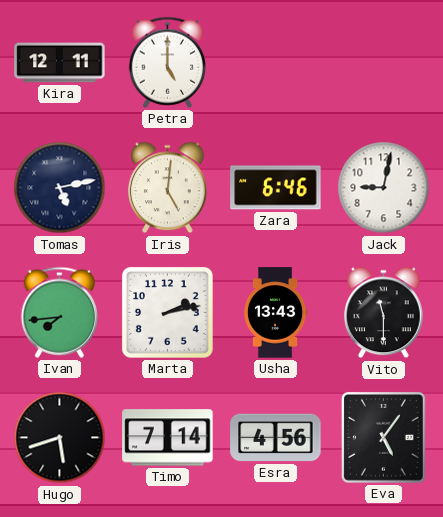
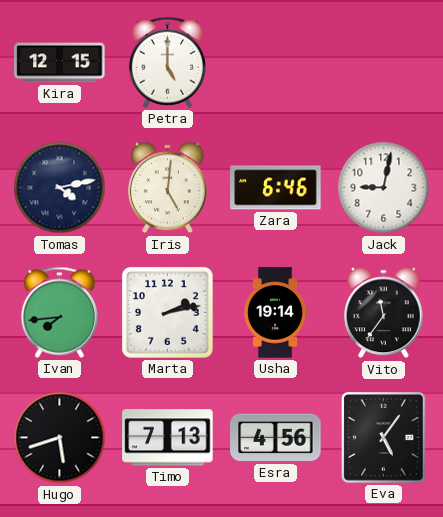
Kira: 12:11 -> 12:15
Tomas: 5:13 -> 4:13
Usha: 13:43 -> 19:14
Vito: 11:30 -> 11:36
Timo: 7:14 -> 7:13
